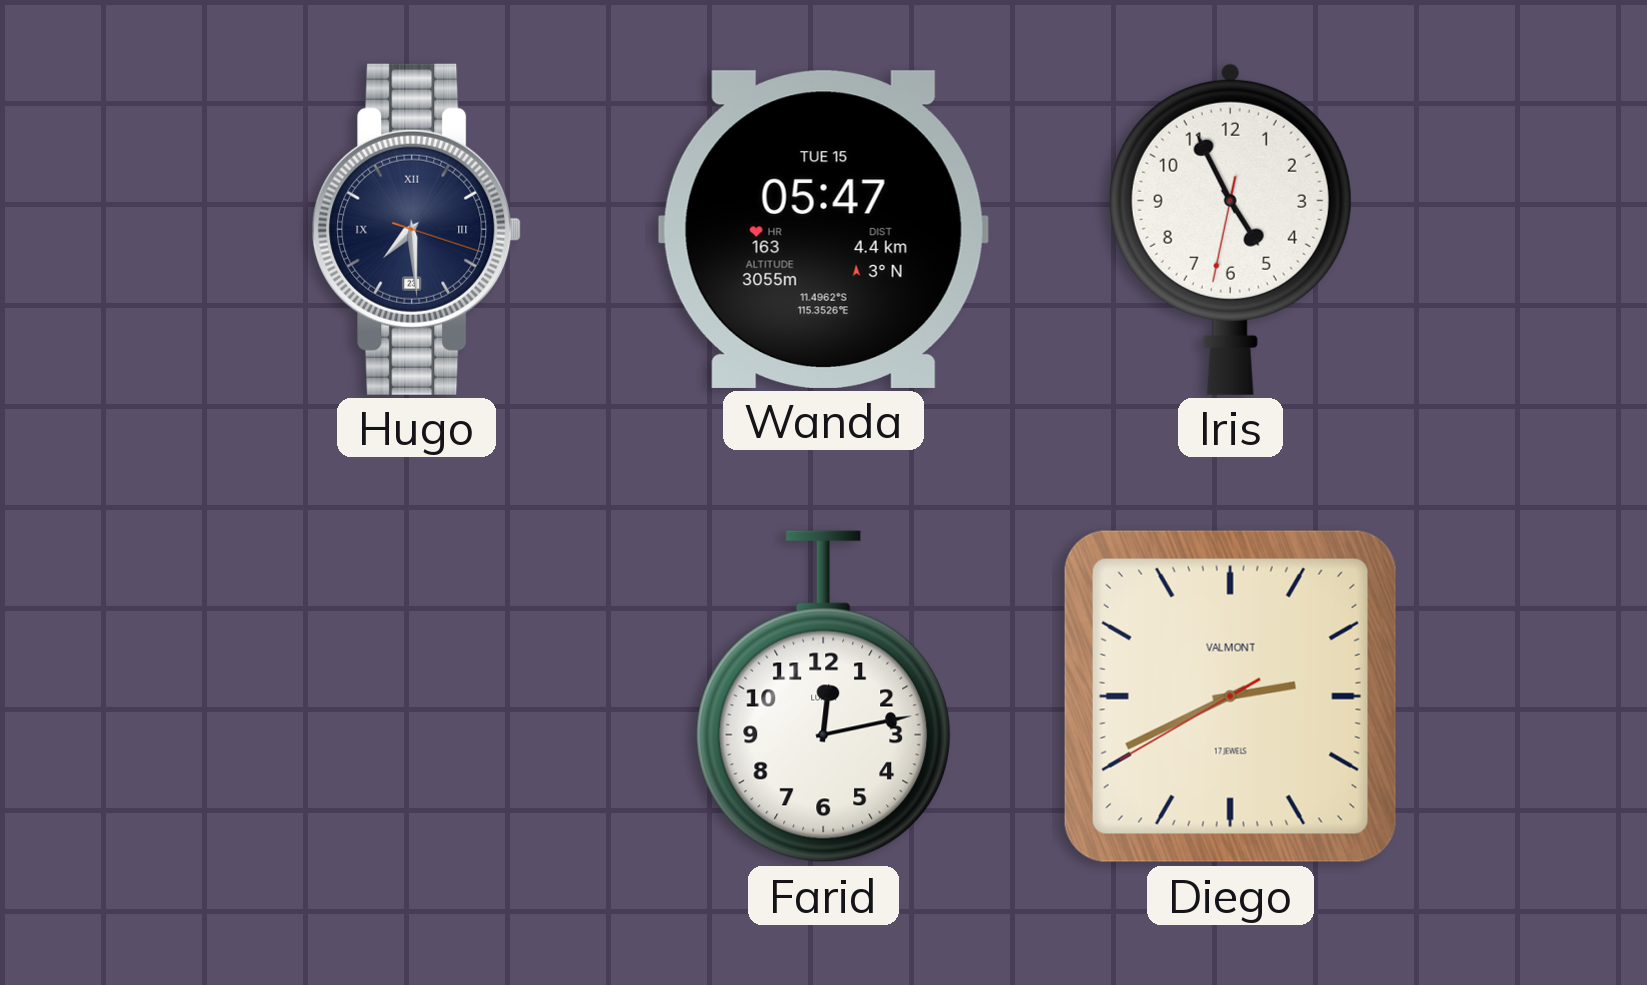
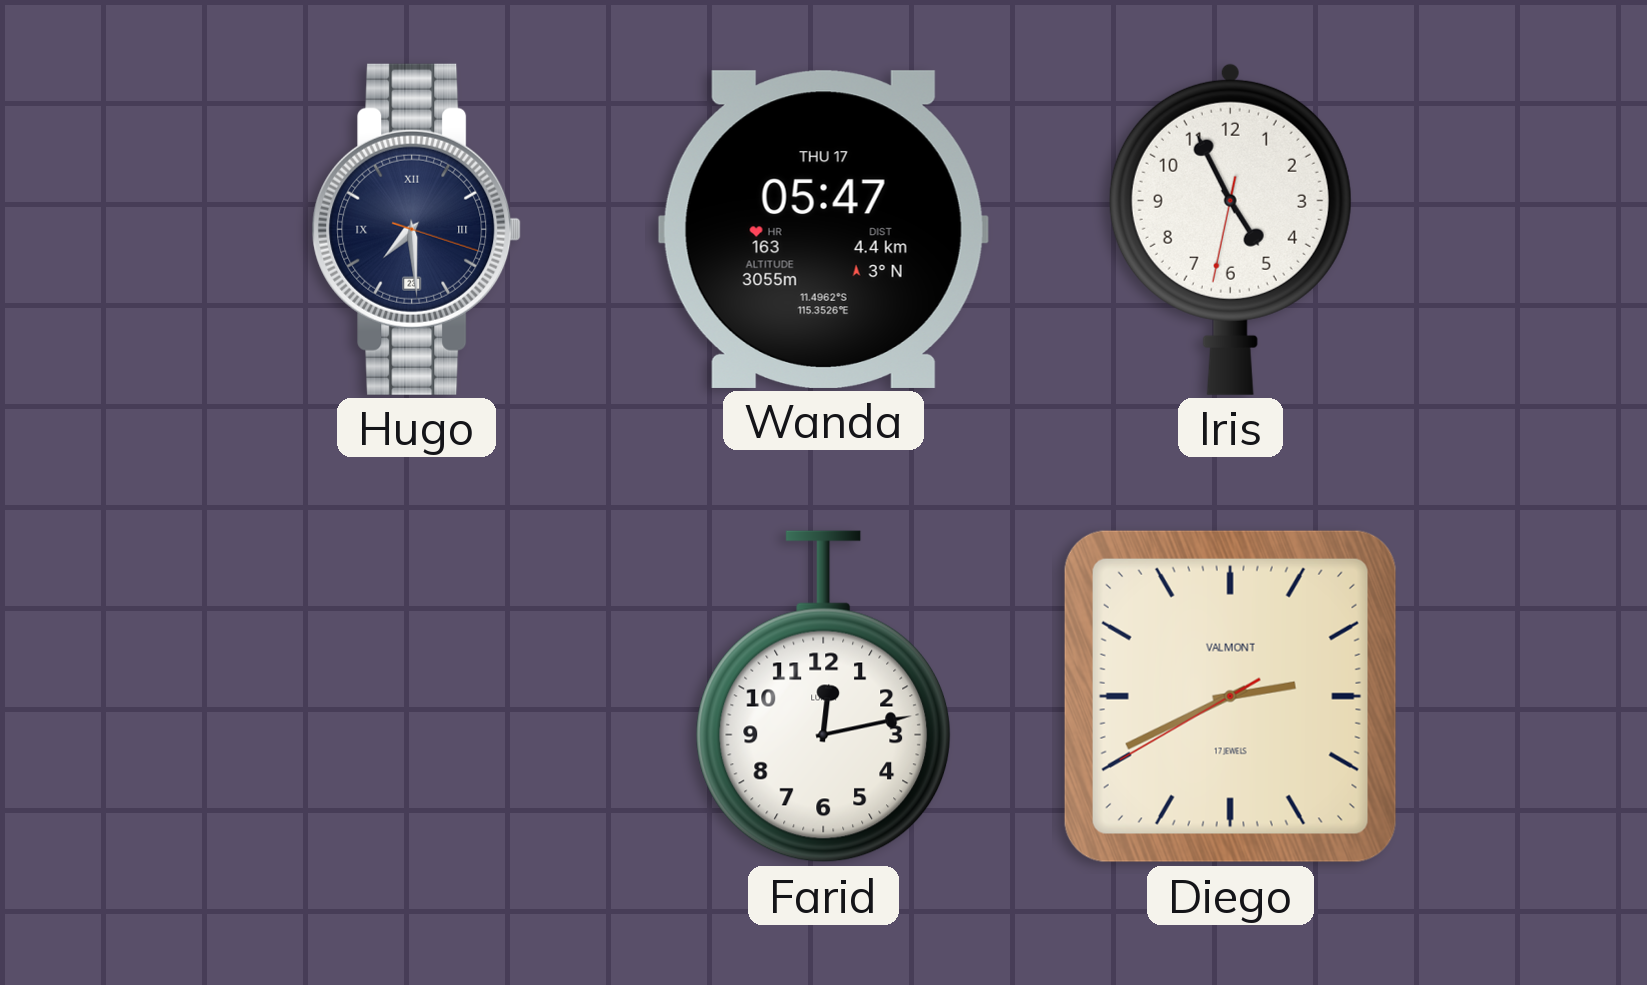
Wanda date: TUE 15 -> THU 17
